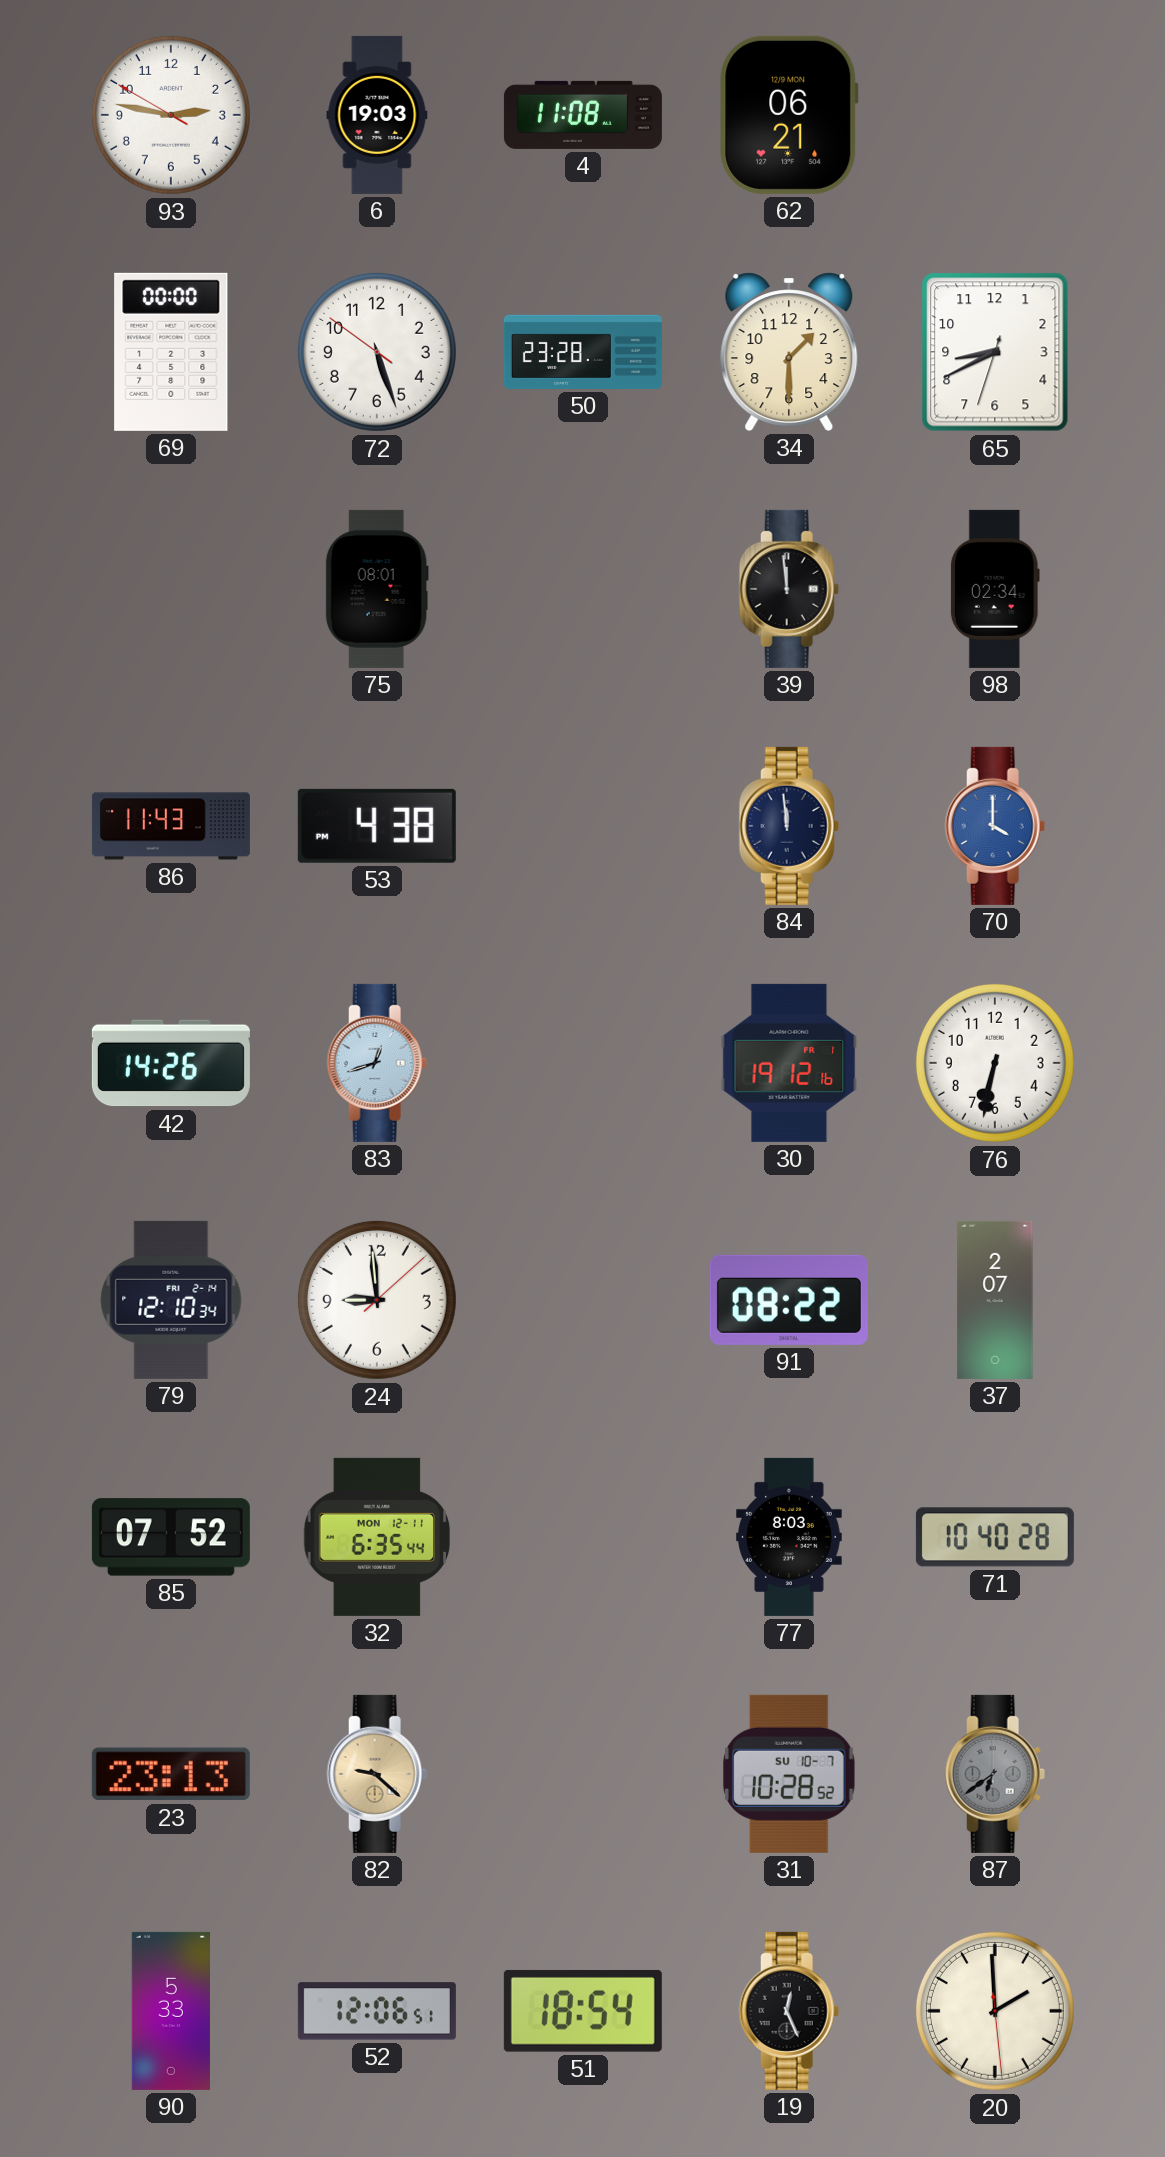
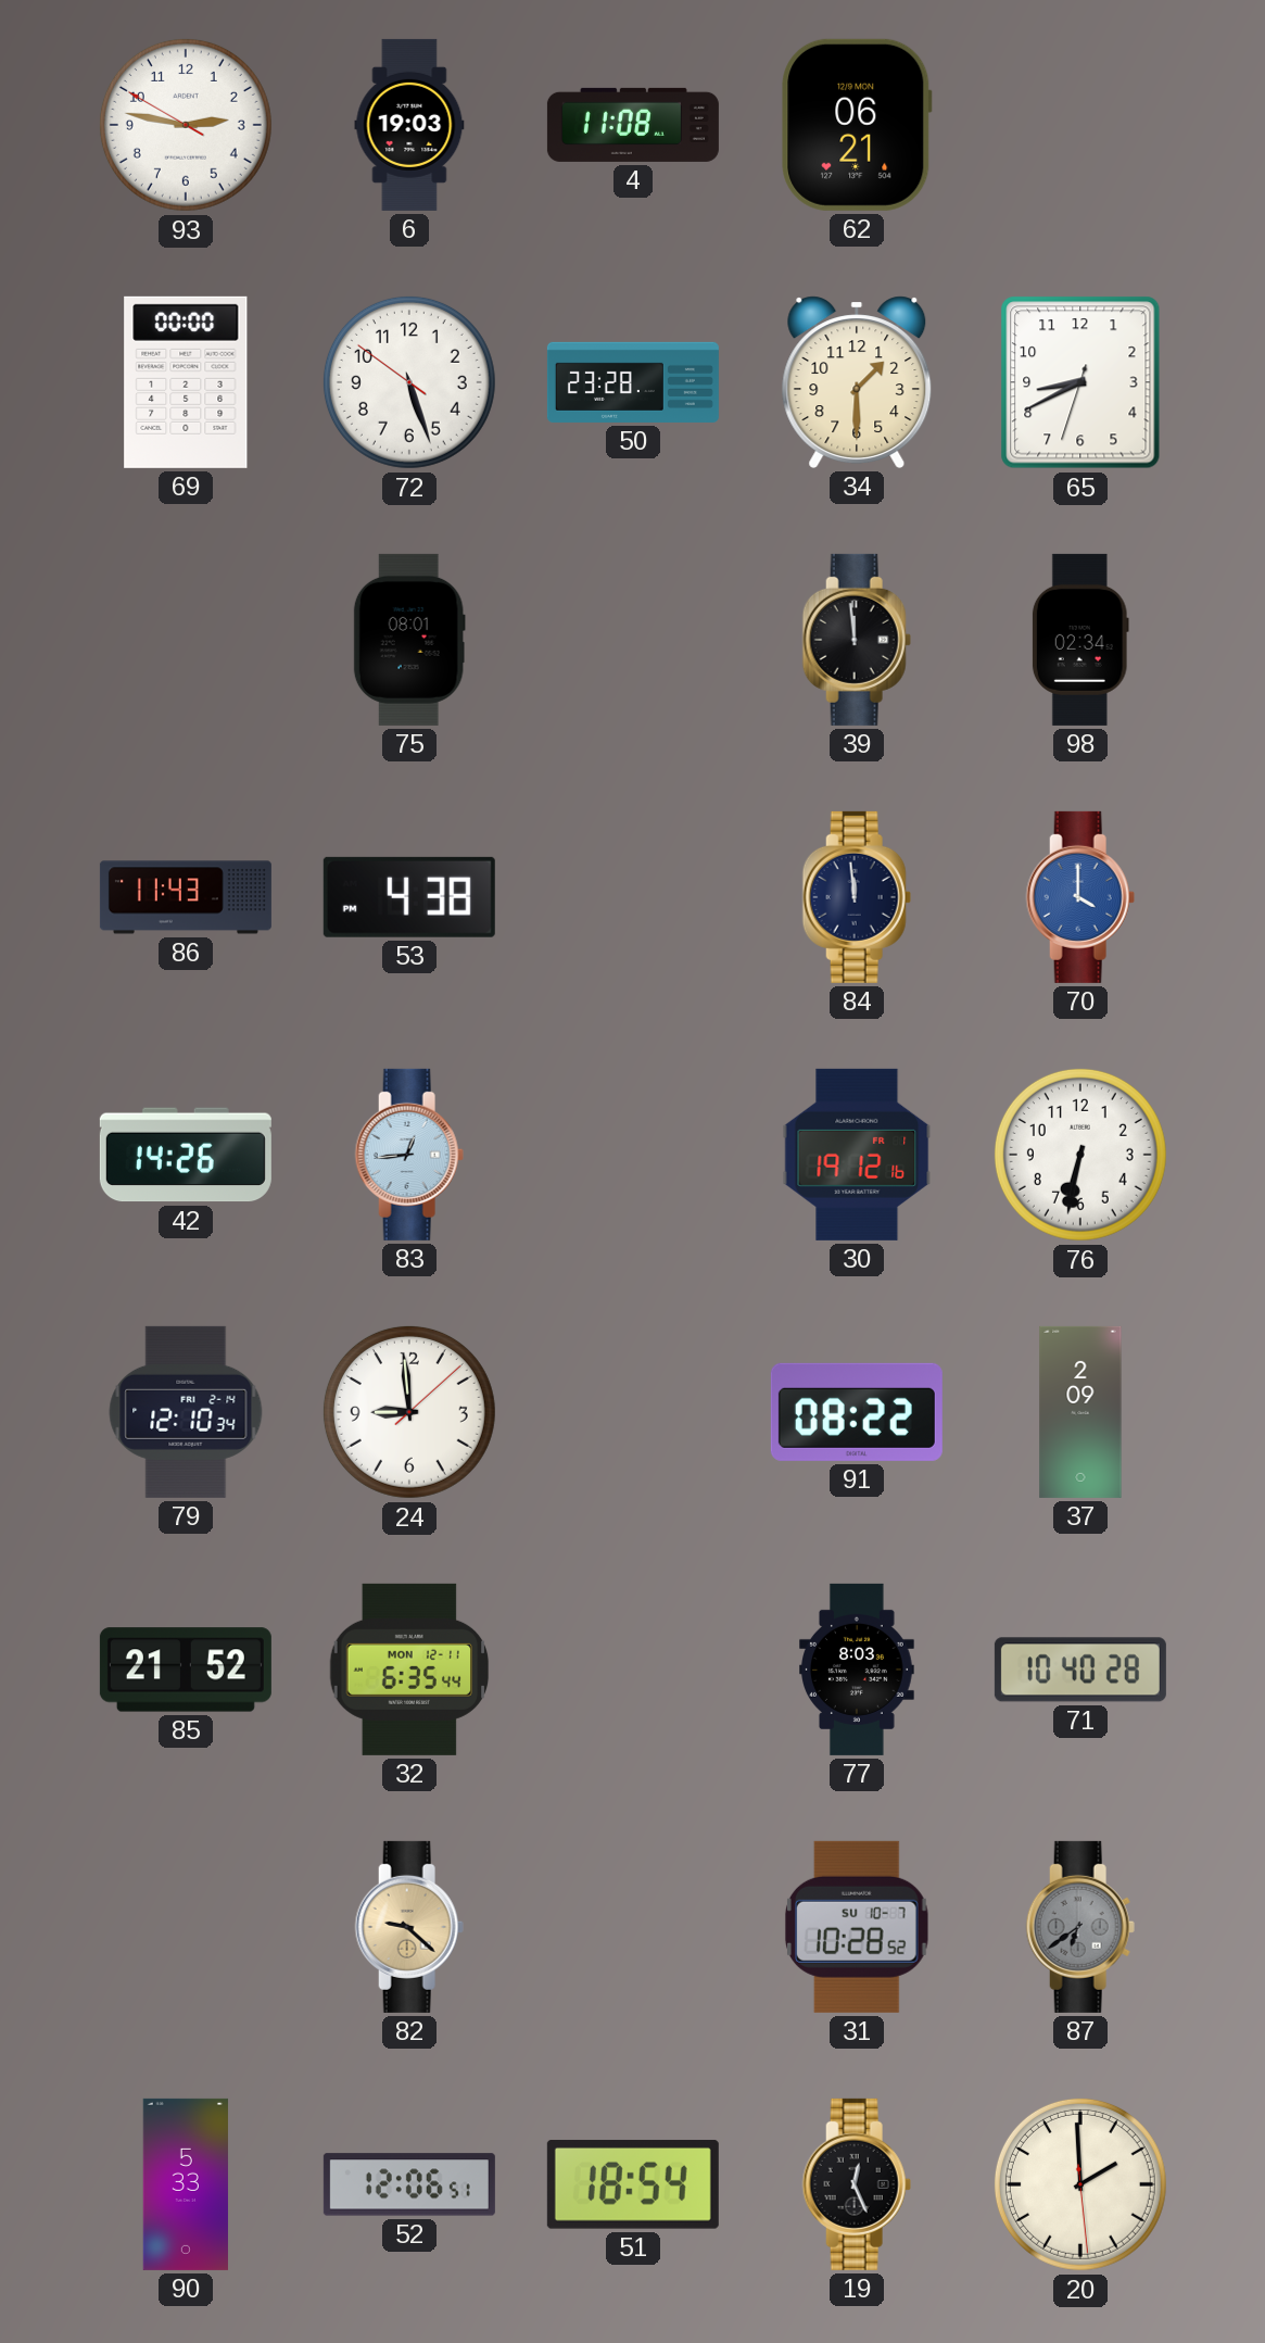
83: 12:42 -> 12:44
37: 2:07 -> 2:09
85: 07:52 -> 21:52
23: 23:13 -> none
